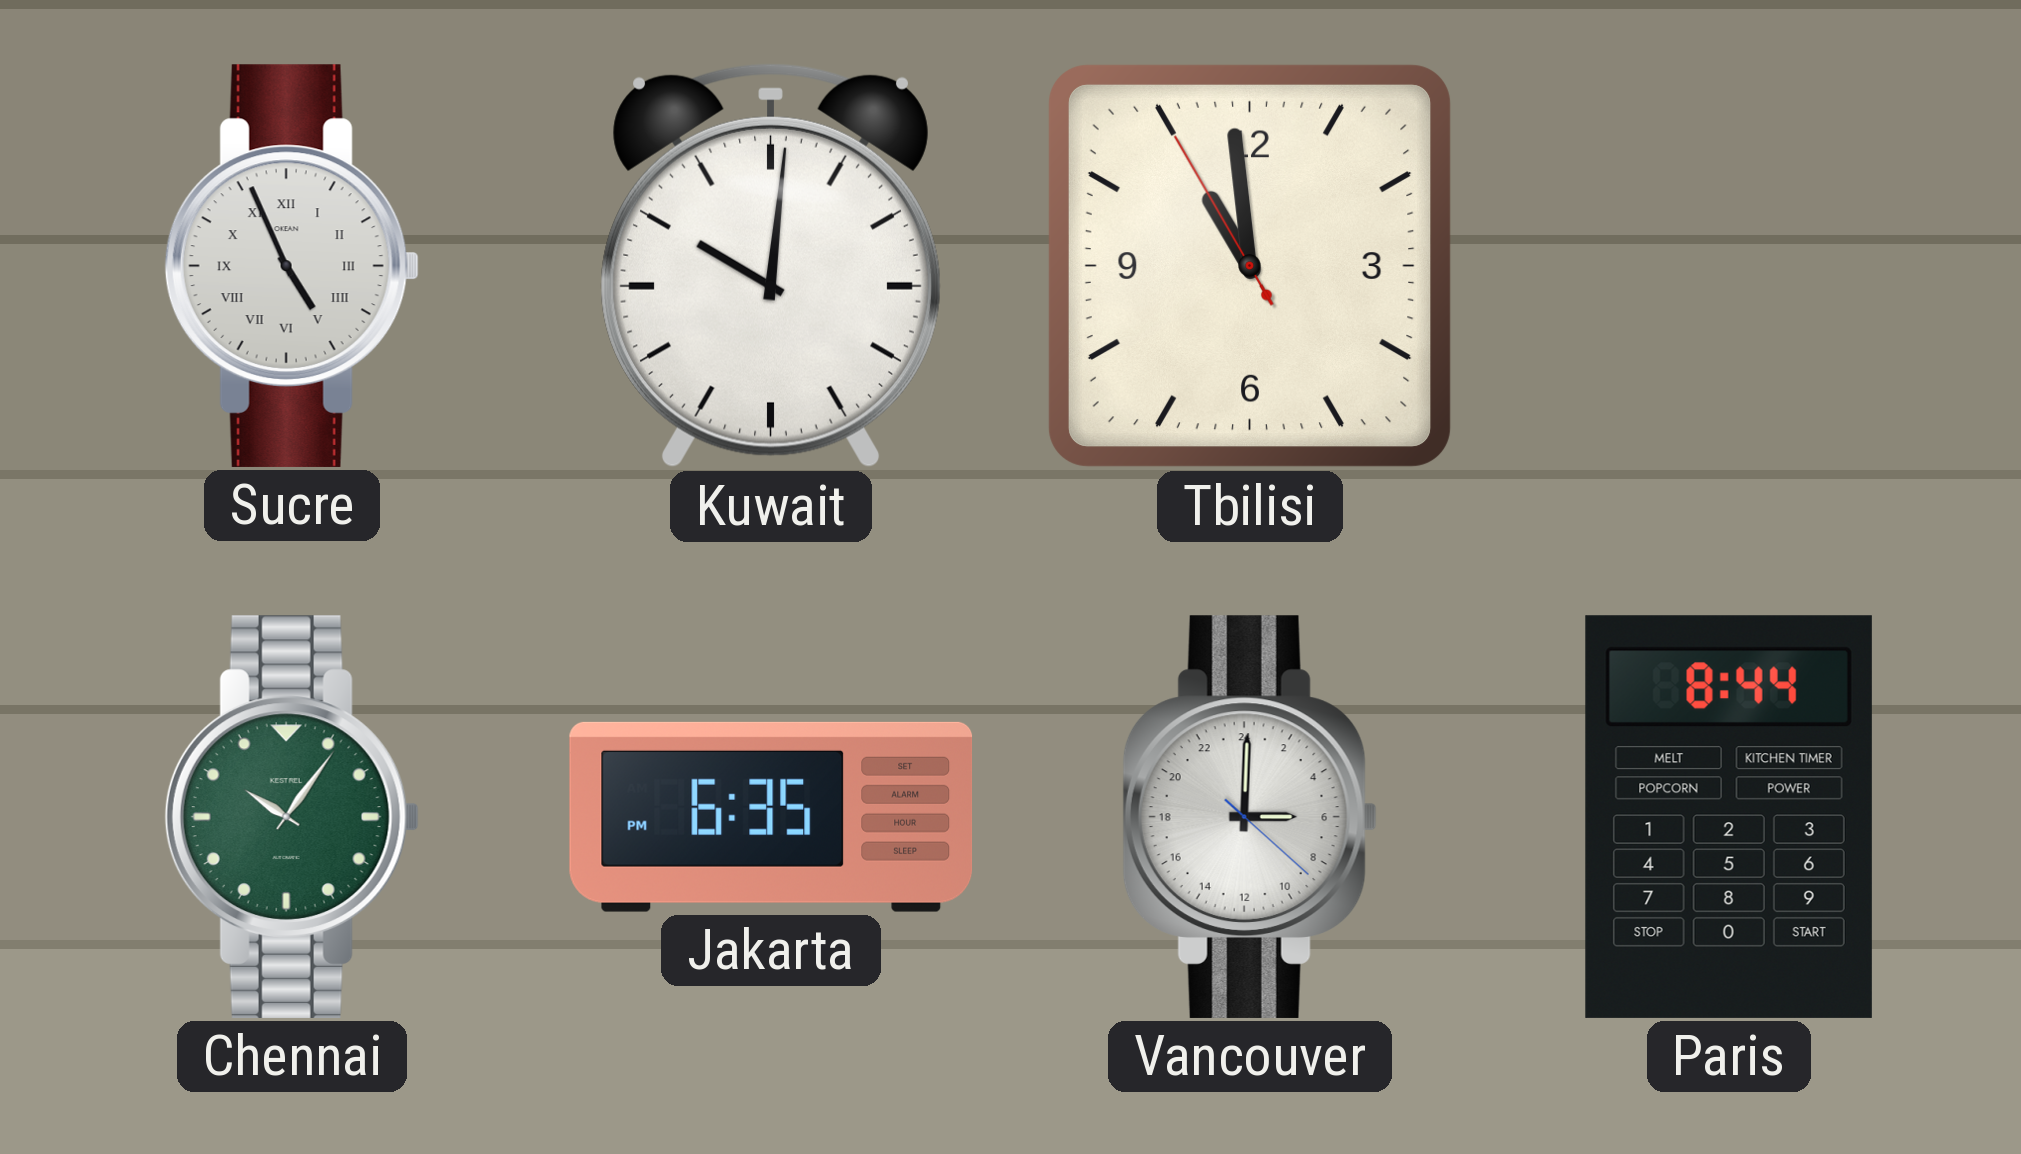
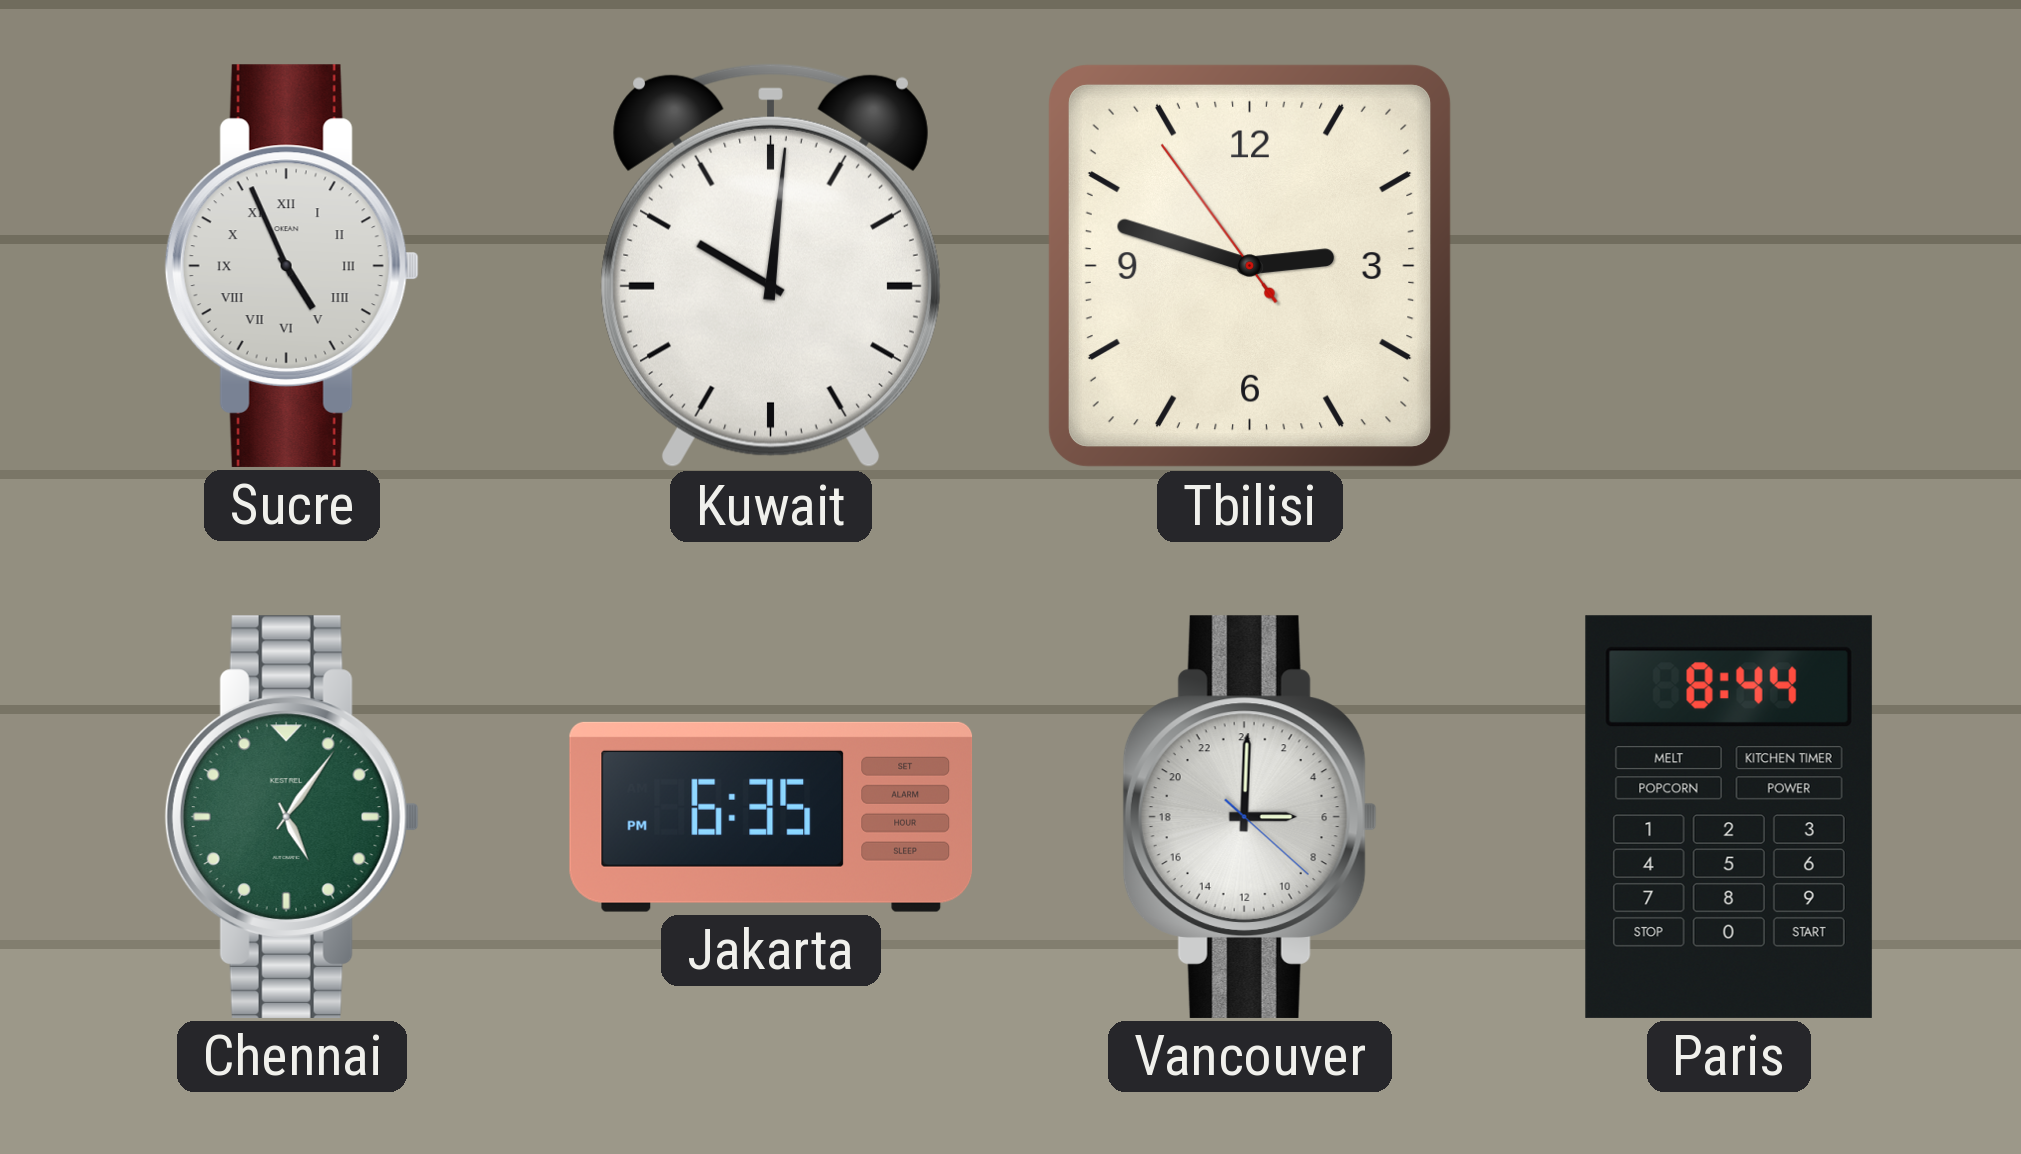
Tbilisi: 10:58 -> 2:47
Chennai: 10:06 -> 5:06
